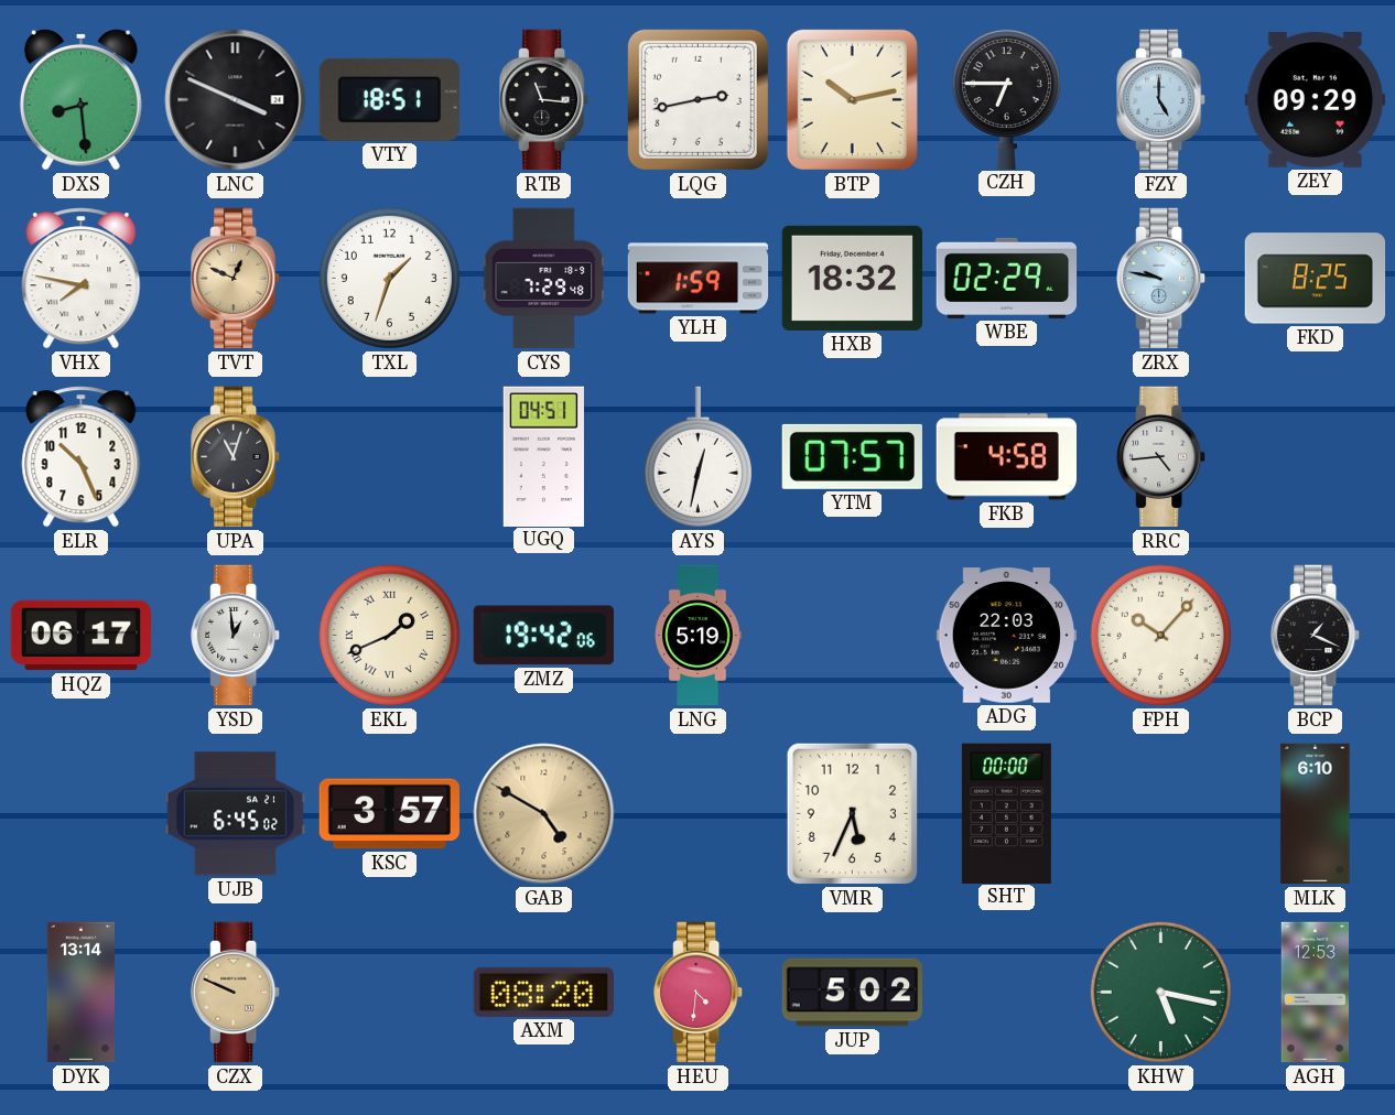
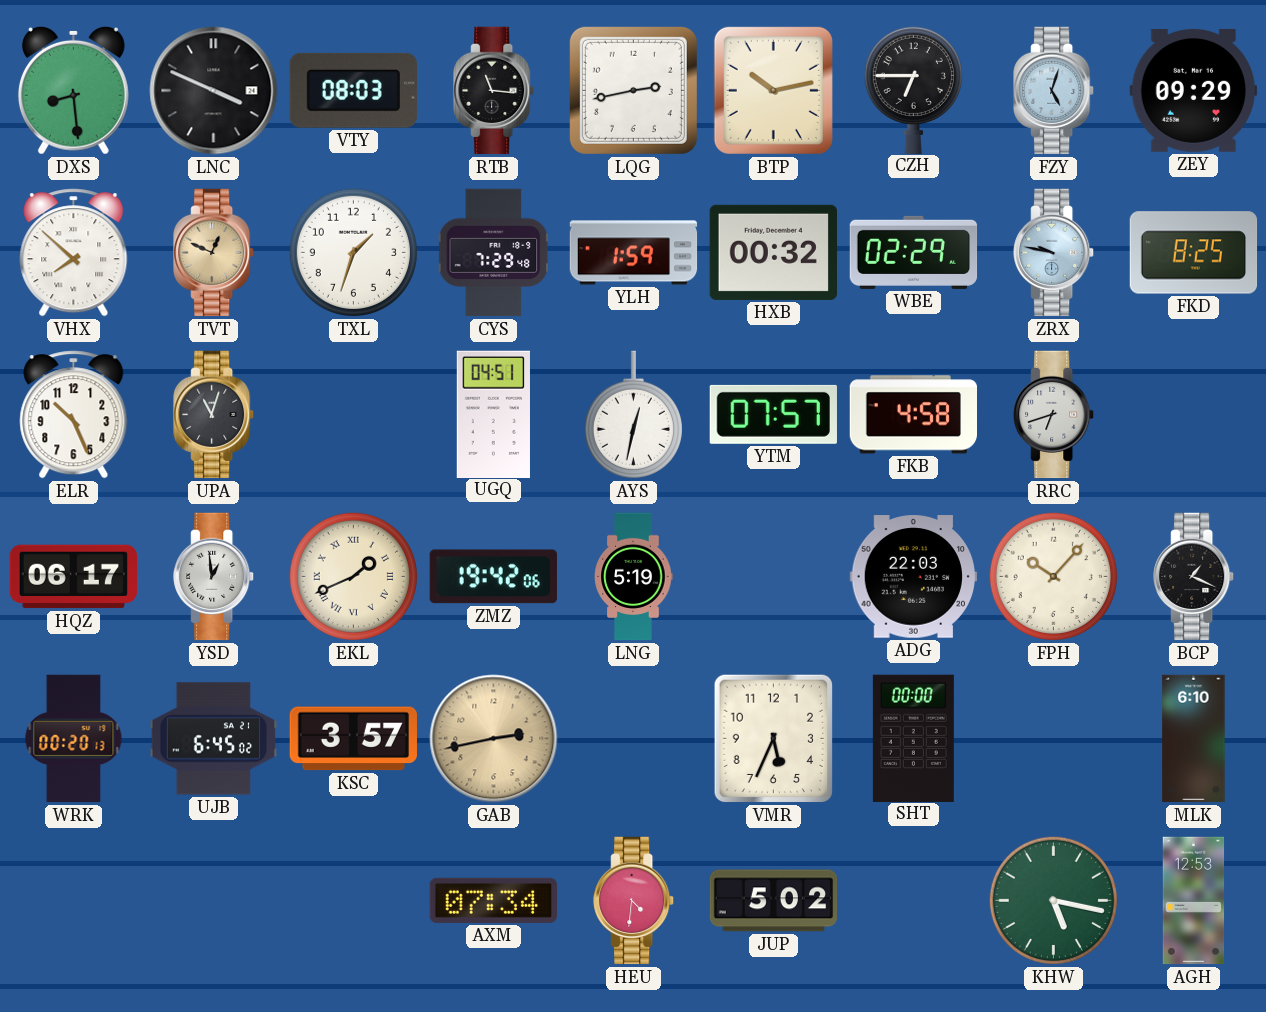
VTY: 18:51 -> 08:03
FZY: 5:00 -> 5:03
VHX: 7:47 -> 7:52
HXB: 18:32 -> 00:32
RRC: 4:44 -> 6:42
WRK: none -> 00:20
GAB: 4:50 -> 2:43
DYK: 13:14 -> none
CZX: 9:49 -> none
AXM: 08:20 -> 07:34
